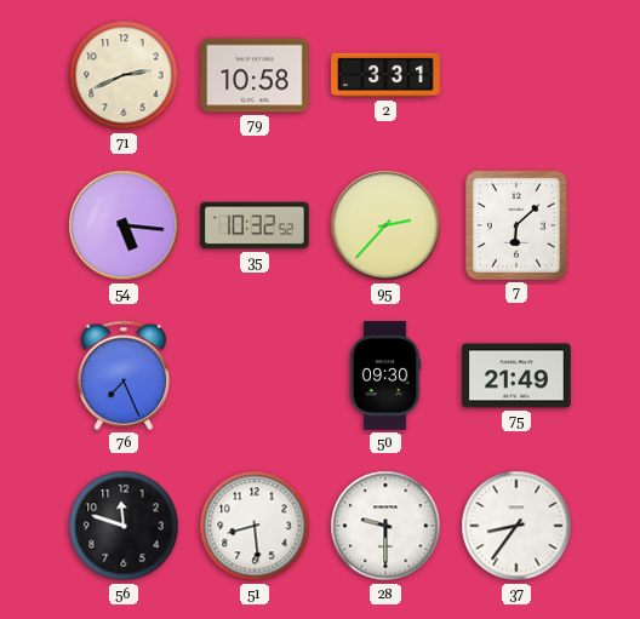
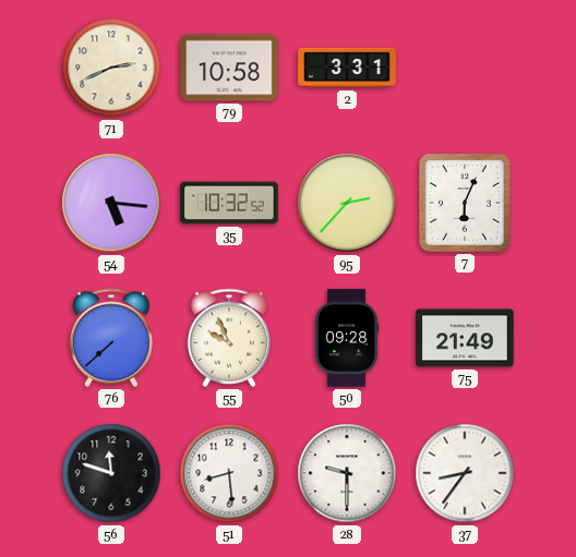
7: 6:08 -> 6:04
76: 7:26 -> 7:38
55: none -> 9:56
50: 09:30 -> 09:28
